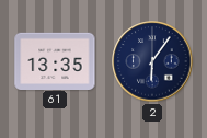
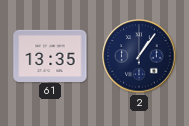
2: 6:06 -> 1:06
